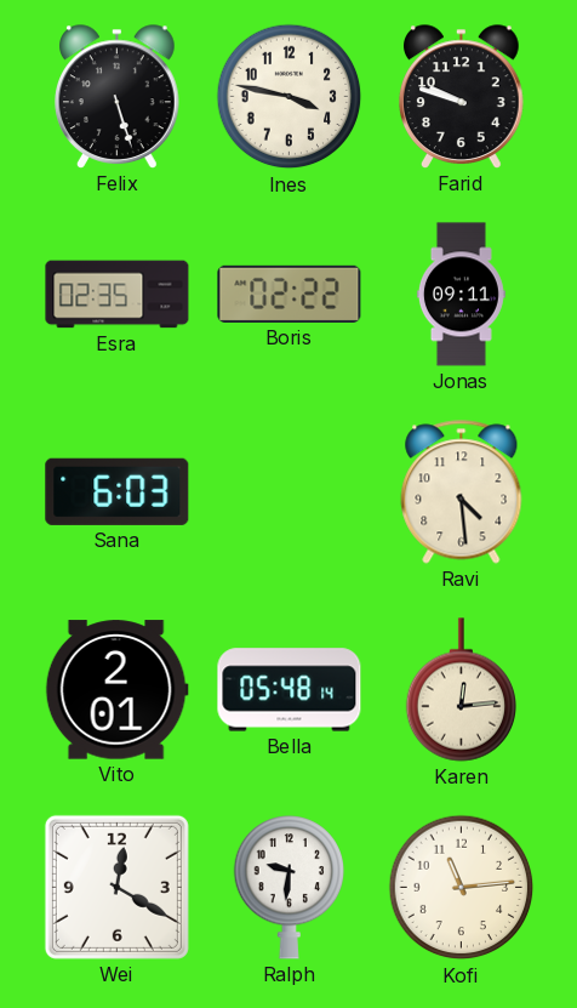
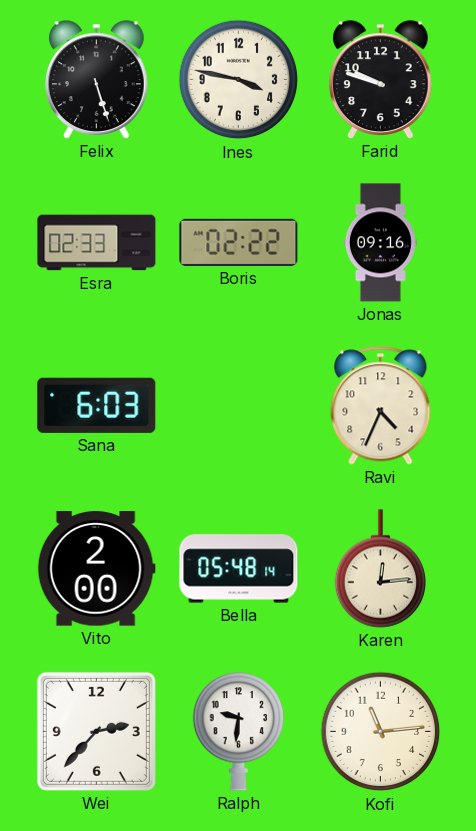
Esra: 02:35 -> 02:33
Jonas: 09:11 -> 09:16
Ravi: 4:29 -> 4:34
Vito: 2:01 -> 2:00
Wei: 12:20 -> 2:37
